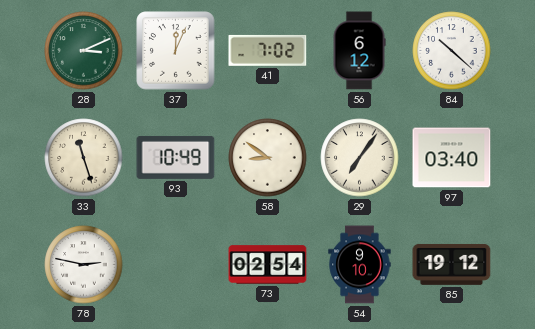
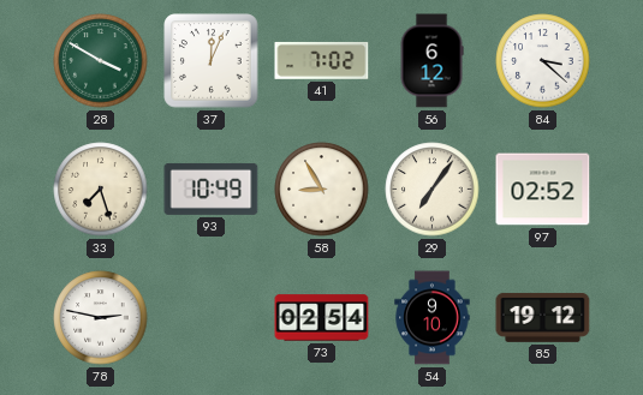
28: 3:11 -> 3:50
84: 10:22 -> 3:22
33: 11:27 -> 7:27
58: 8:51 -> 8:55
97: 03:40 -> 02:52
